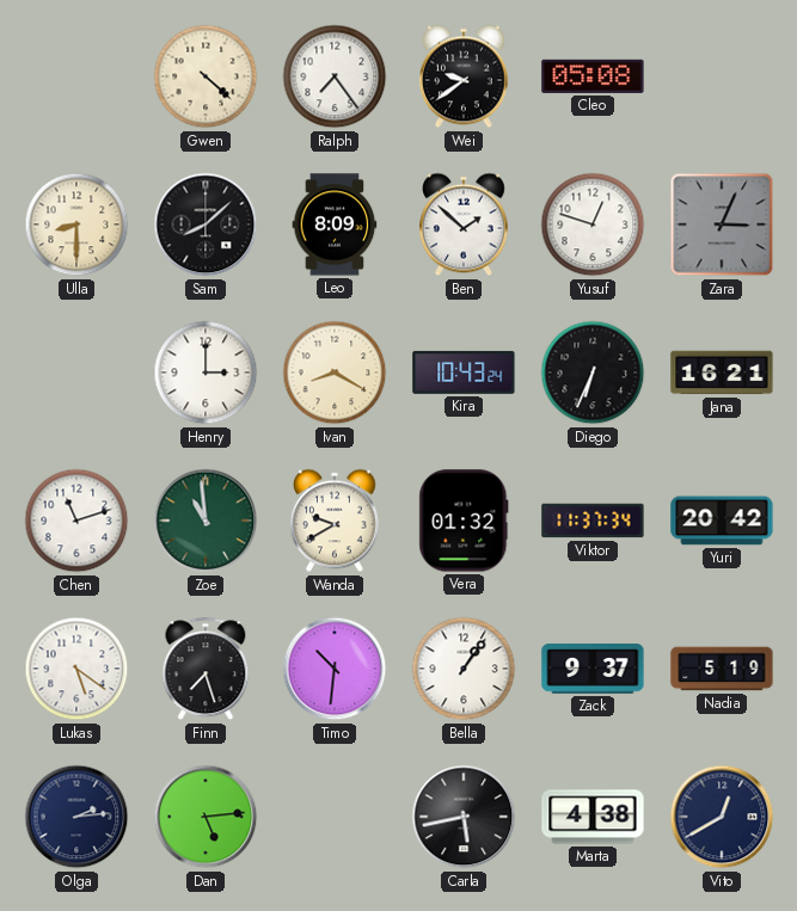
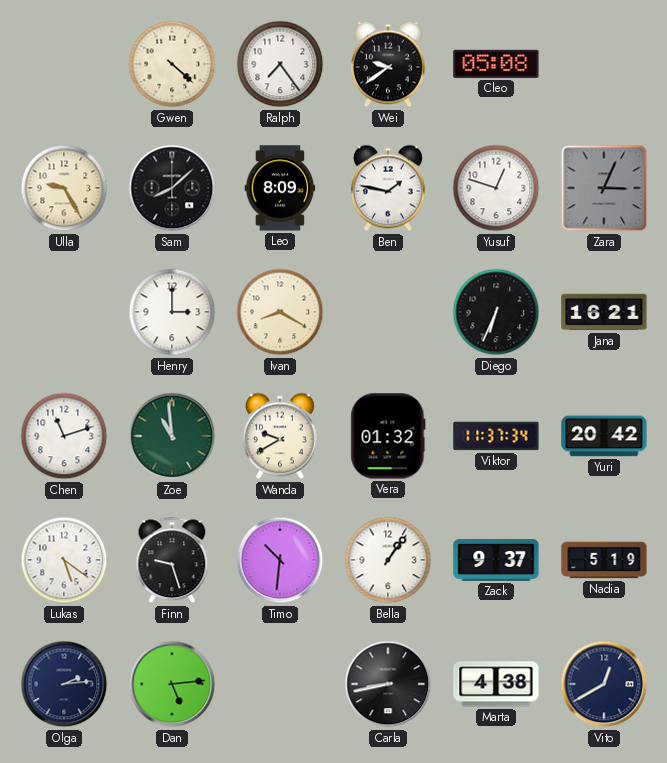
Ulla: 8:30 -> 9:25
Ben: 1:52 -> 1:47
Kira: 10:43 -> none
Finn: 7:27 -> 9:27
Carla: 5:43 -> 8:43
